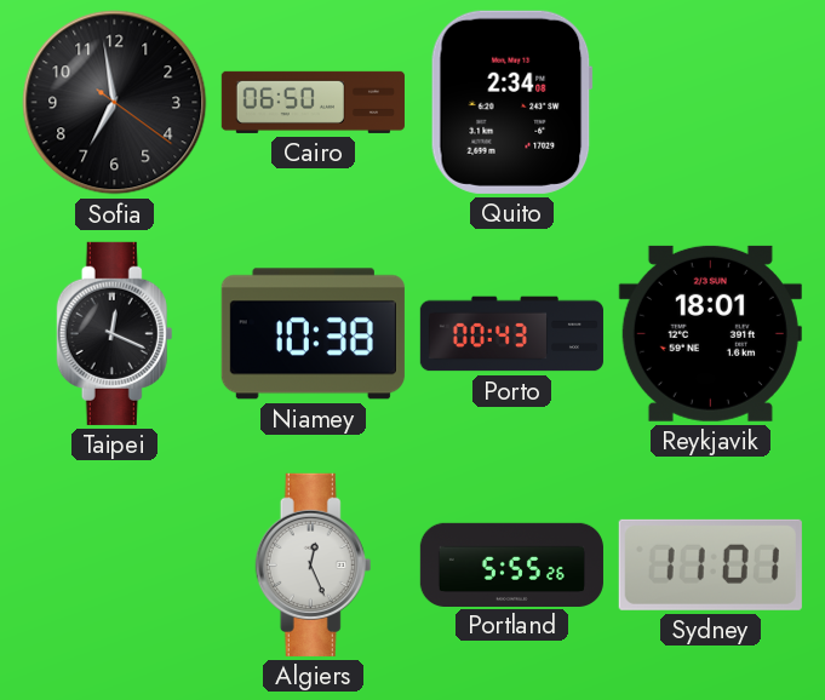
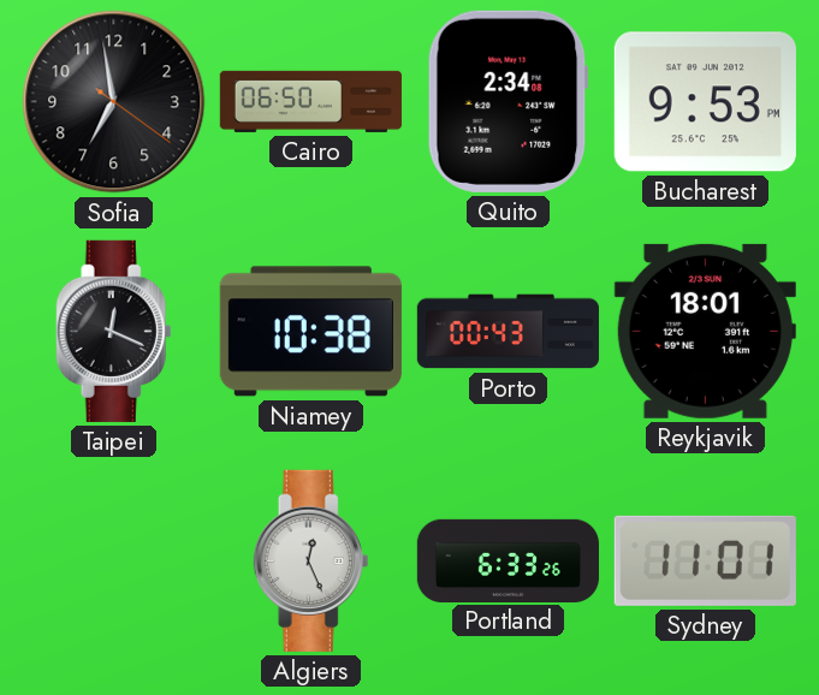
Bucharest: none -> 9:53
Portland: 5:55 -> 6:33
